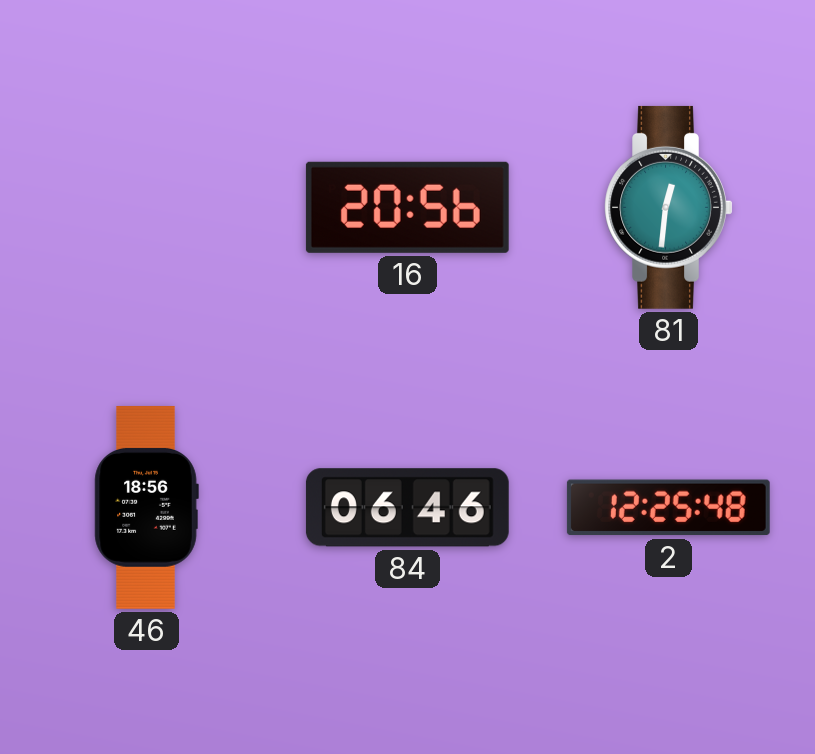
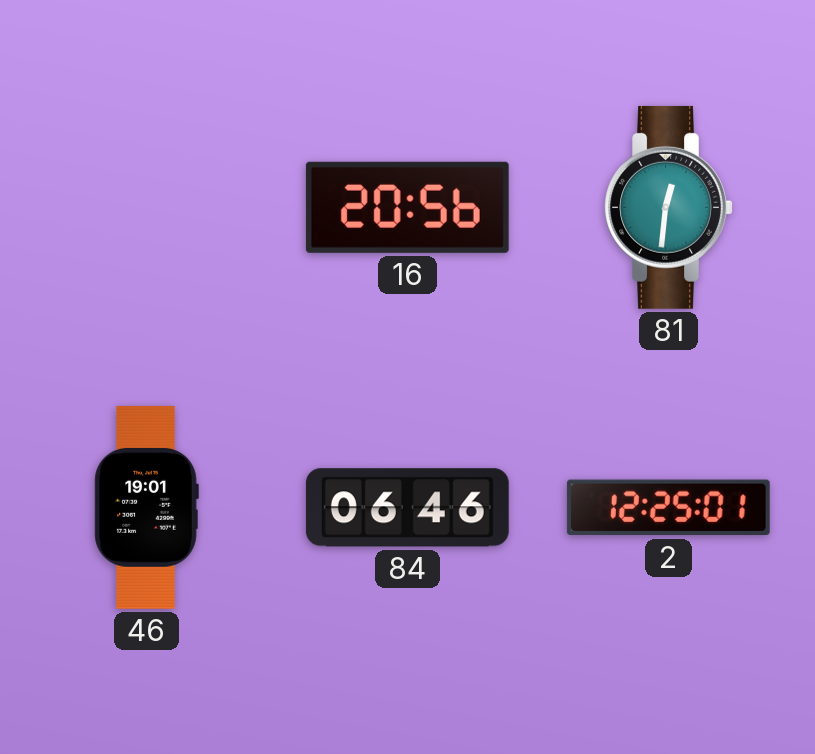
46: 18:56 -> 19:01
2: 12:25:48 -> 12:25:01
